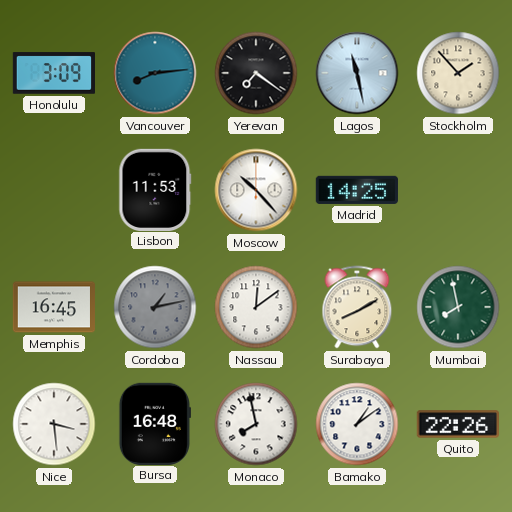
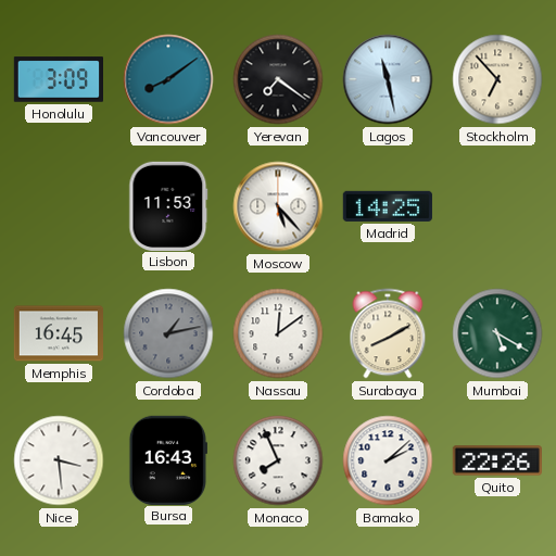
Vancouver: 8:14 -> 8:09
Stockholm: 1:53 -> 6:53
Moscow: 10:23 -> 5:23
Mumbai: 7:58 -> 5:20
Bursa: 16:48 -> 16:43
Monaco: 7:58 -> 7:56
Bamako: 1:09 -> 2:08
